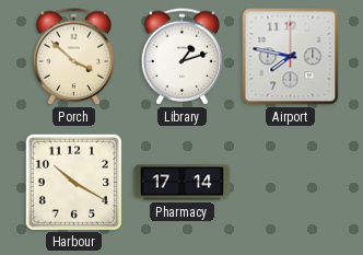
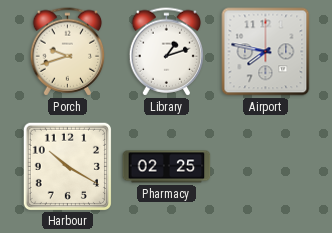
Porch: 3:52 -> 9:42
Pharmacy: 17:14 -> 02:25
